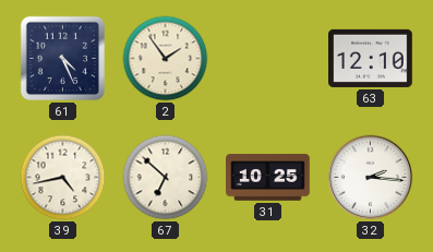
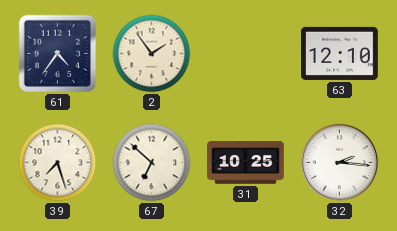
61: 4:26 -> 4:36
39: 4:43 -> 7:27
